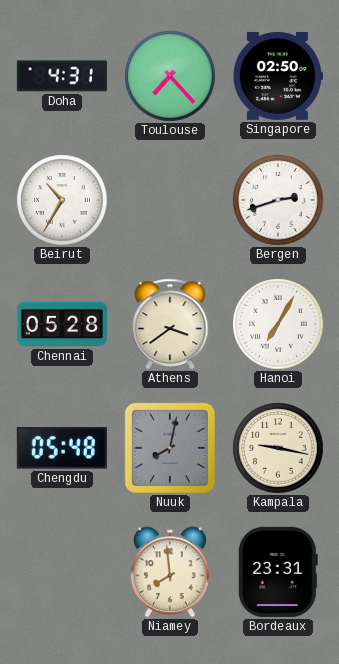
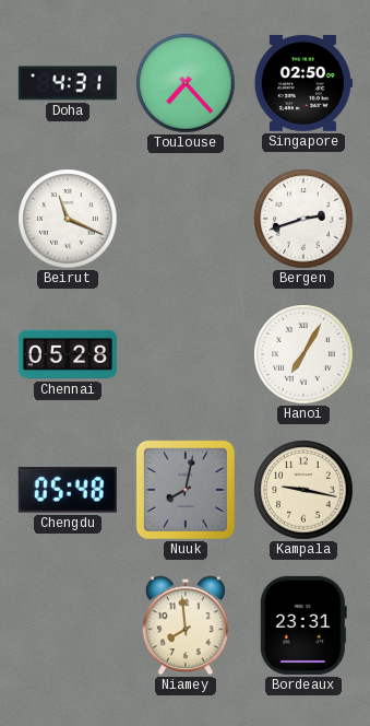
Beirut: 10:35 -> 11:19
Athens: 3:39 -> none
